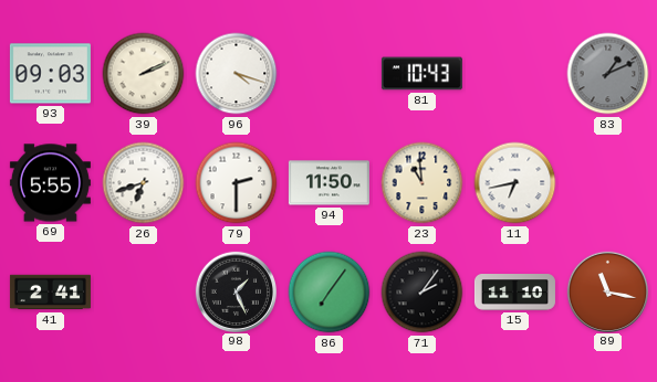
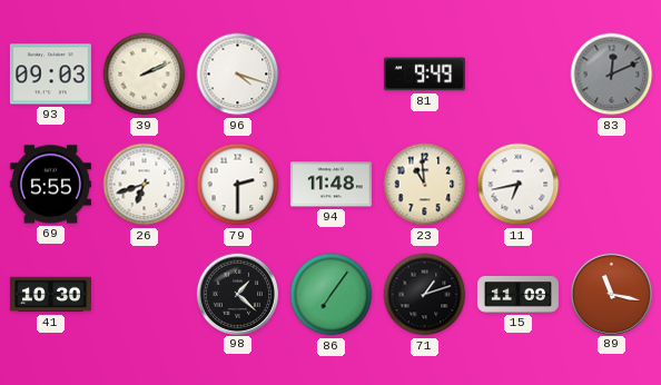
81: 10:43 -> 9:49
83: 1:11 -> 12:11
94: 11:50 -> 11:48
41: 2:41 -> 10:30
98: 1:26 -> 1:22
71: 2:06 -> 1:12
15: 11:10 -> 11:09
